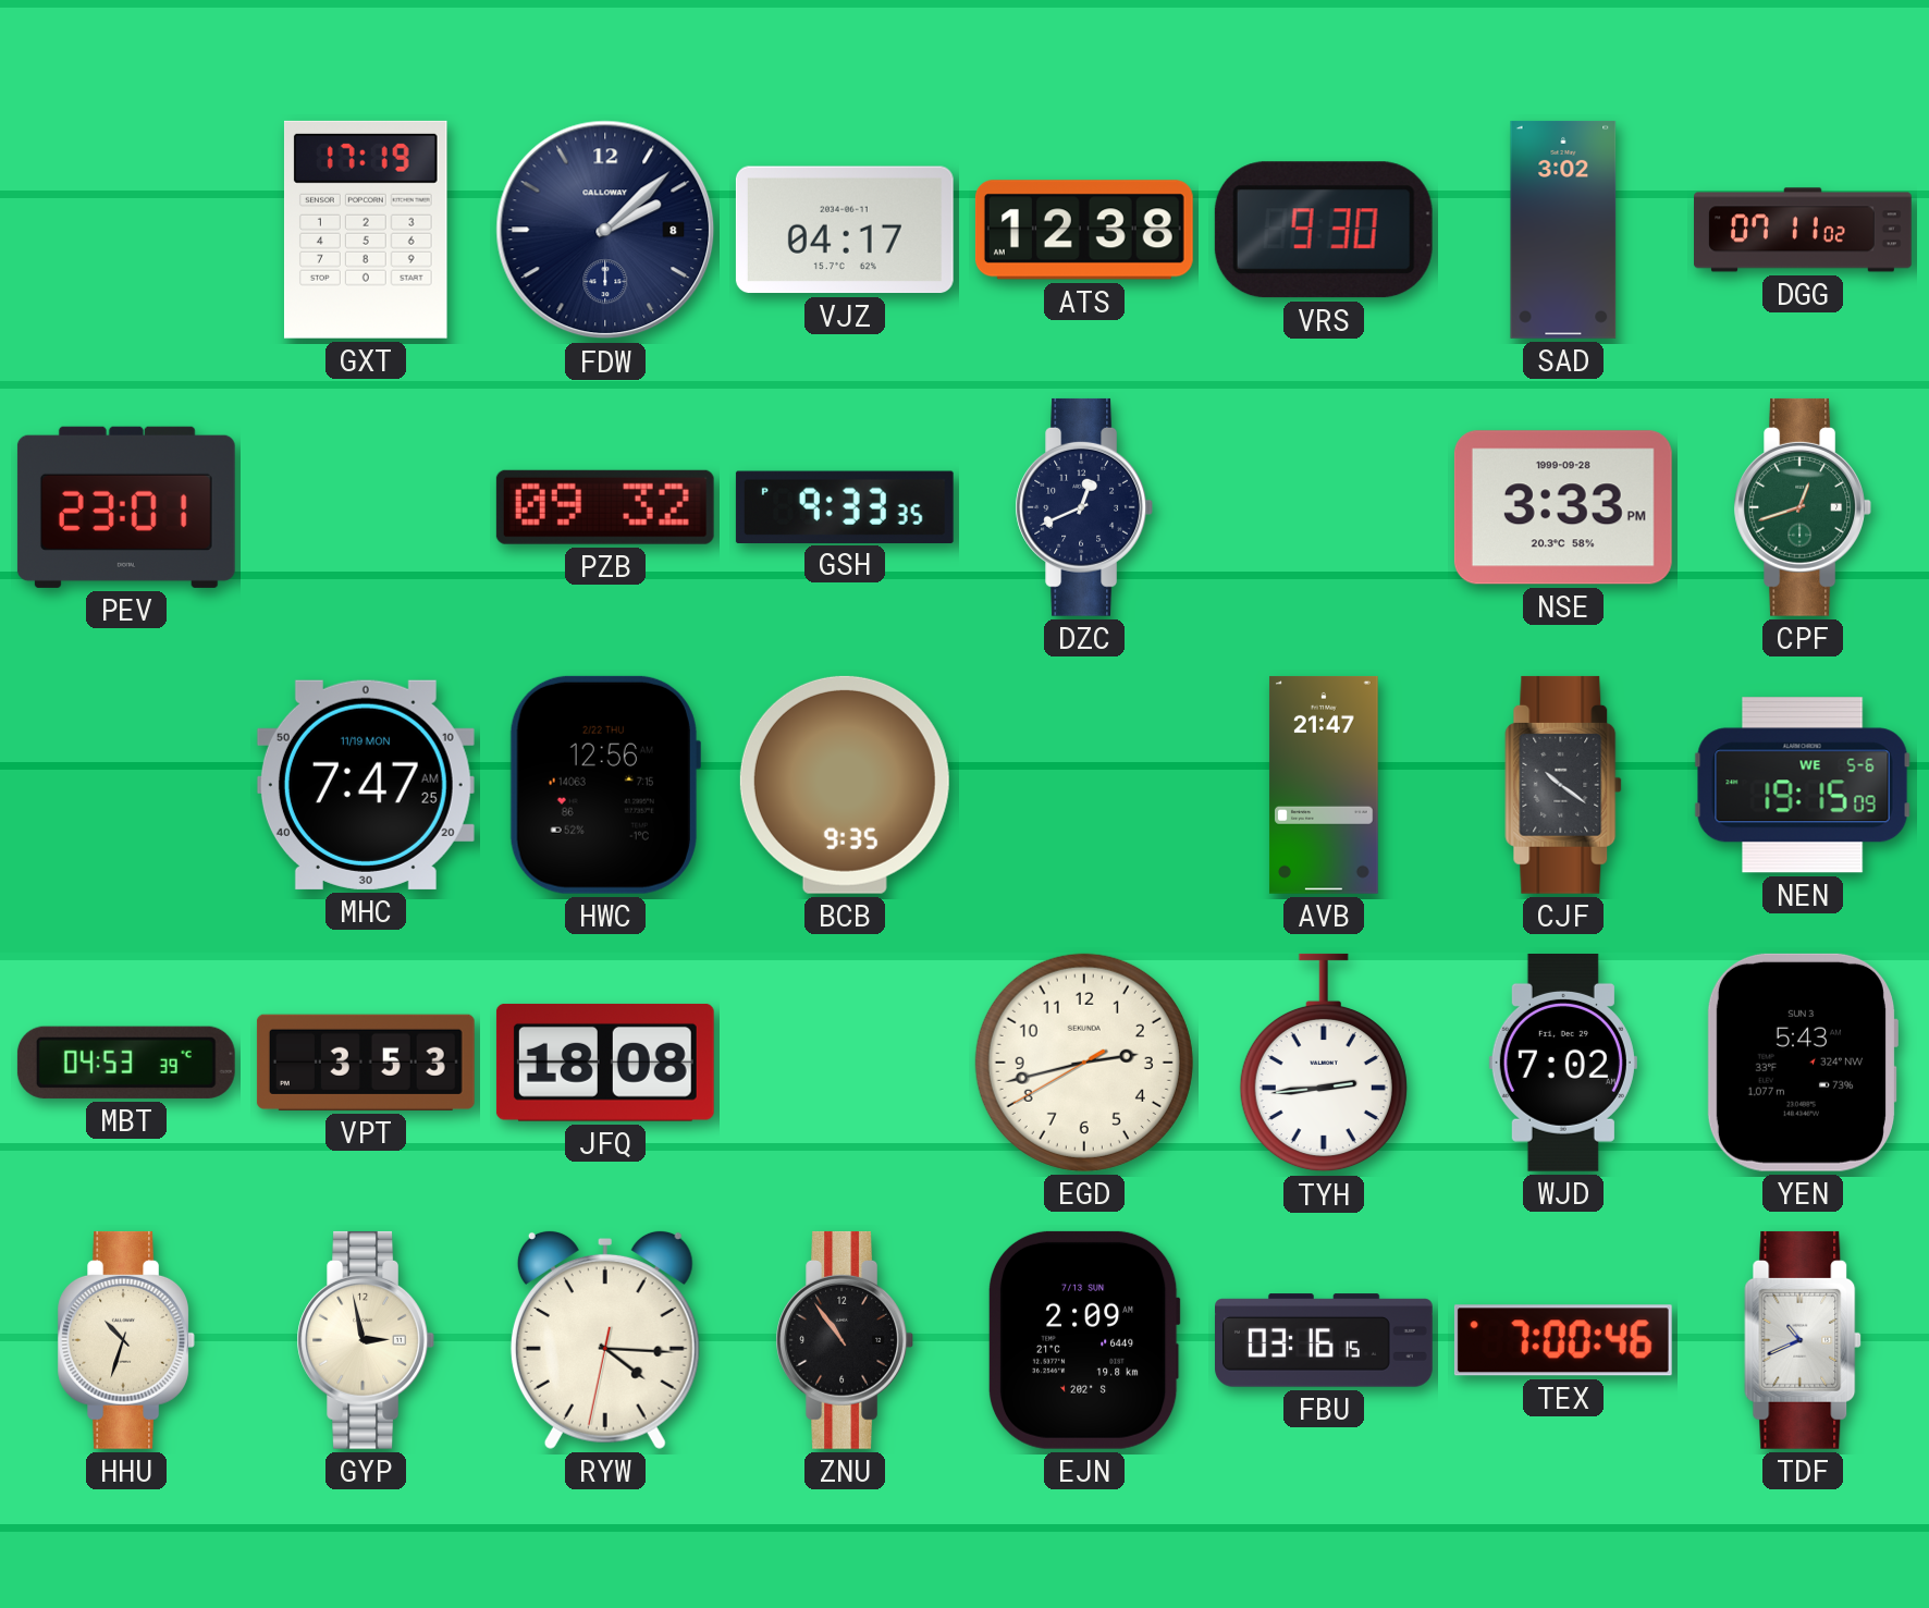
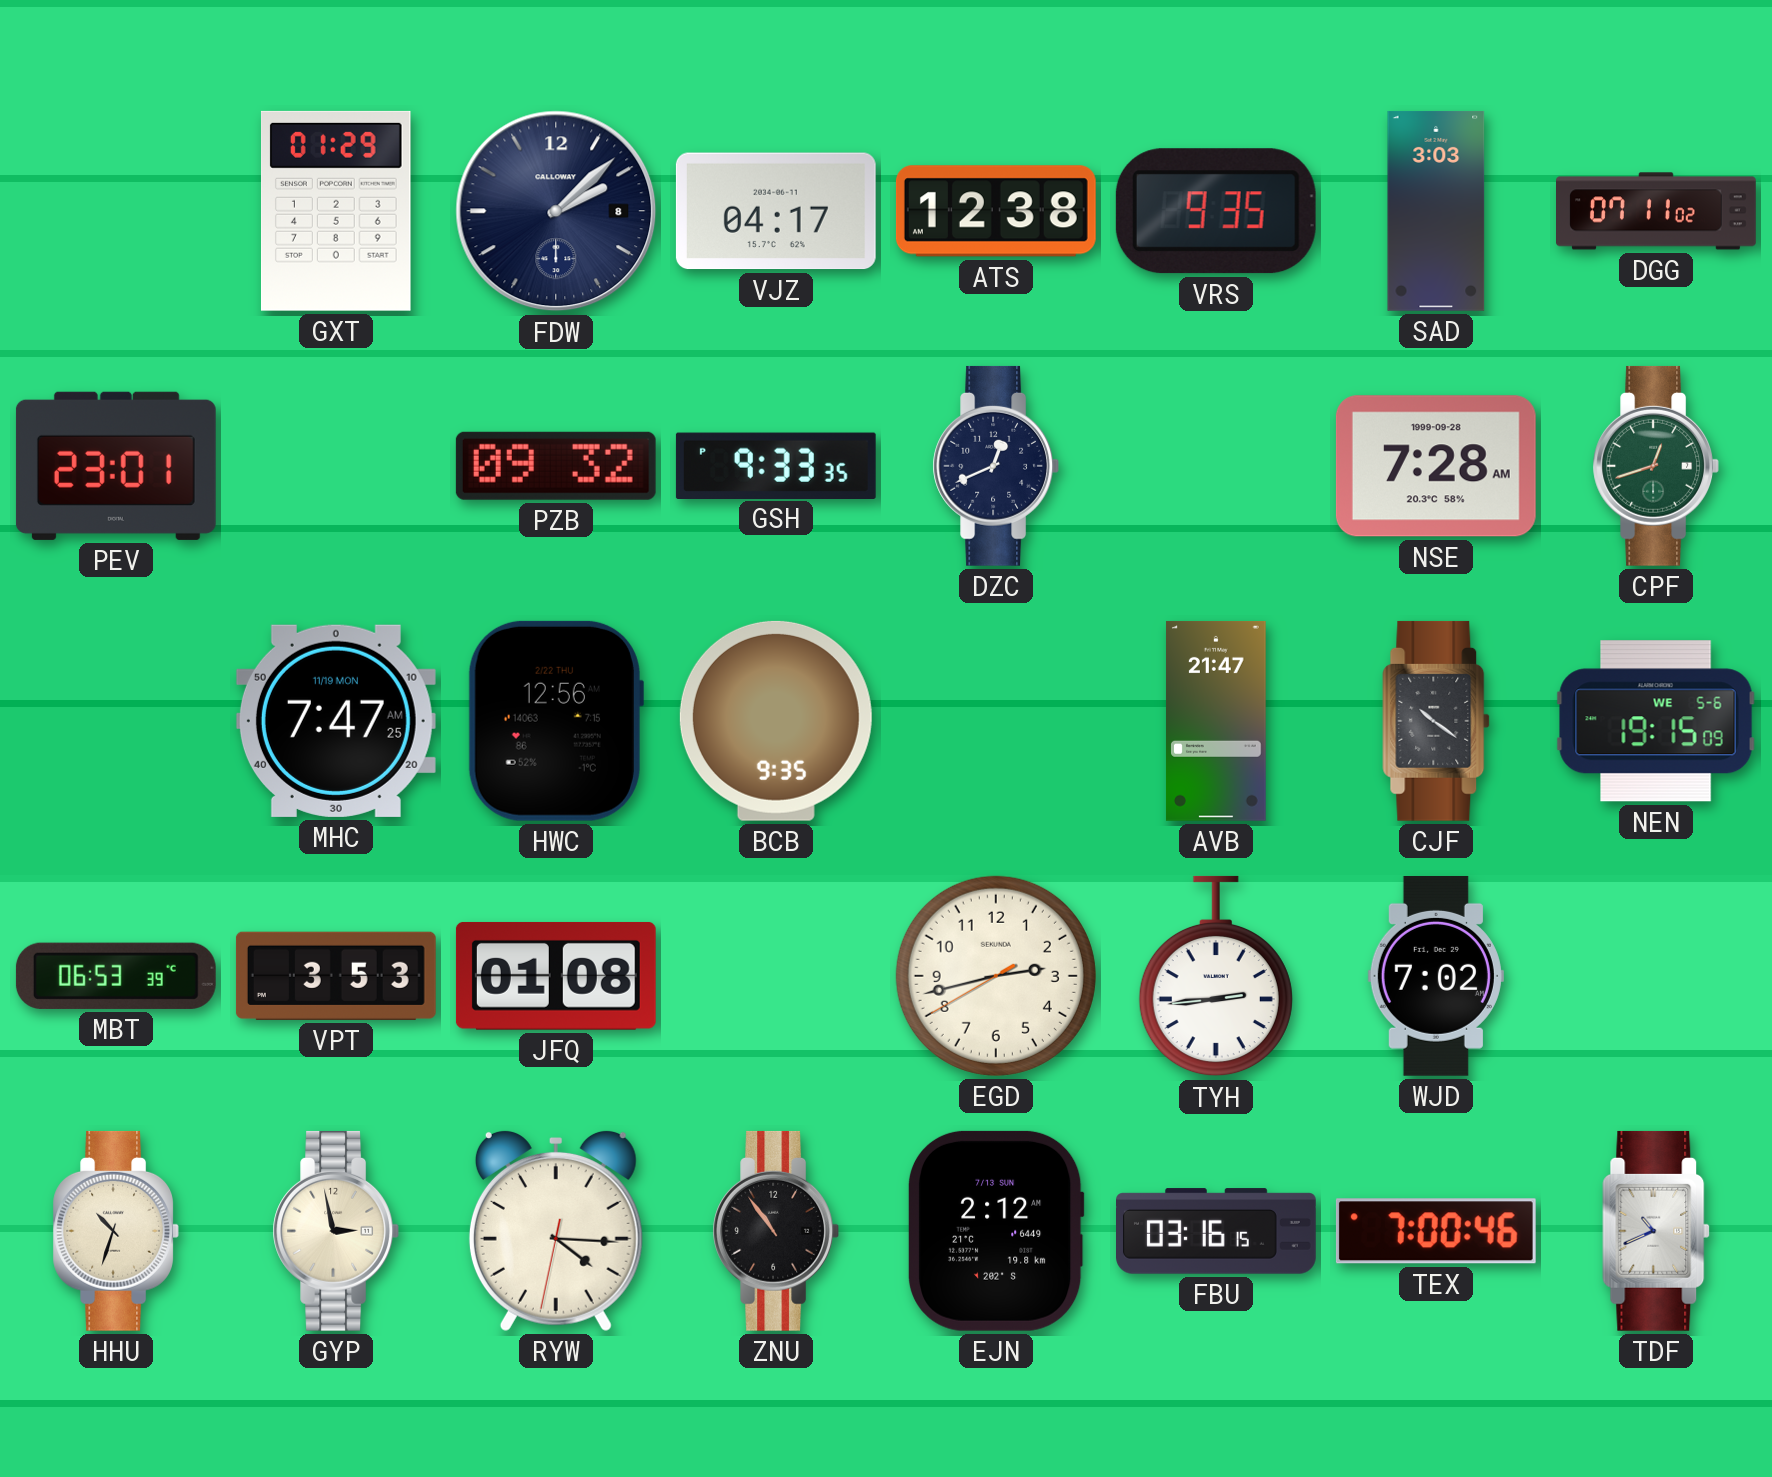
GXT: 17:19 -> 01:29
VRS: 9:30 -> 9:35
SAD: 3:02 -> 3:03
NSE: 3:33 -> 7:28
MBT: 04:53 -> 06:53
JFQ: 18:08 -> 01:08
YEN: 5:43 -> none
EJN: 2:09 -> 2:12
